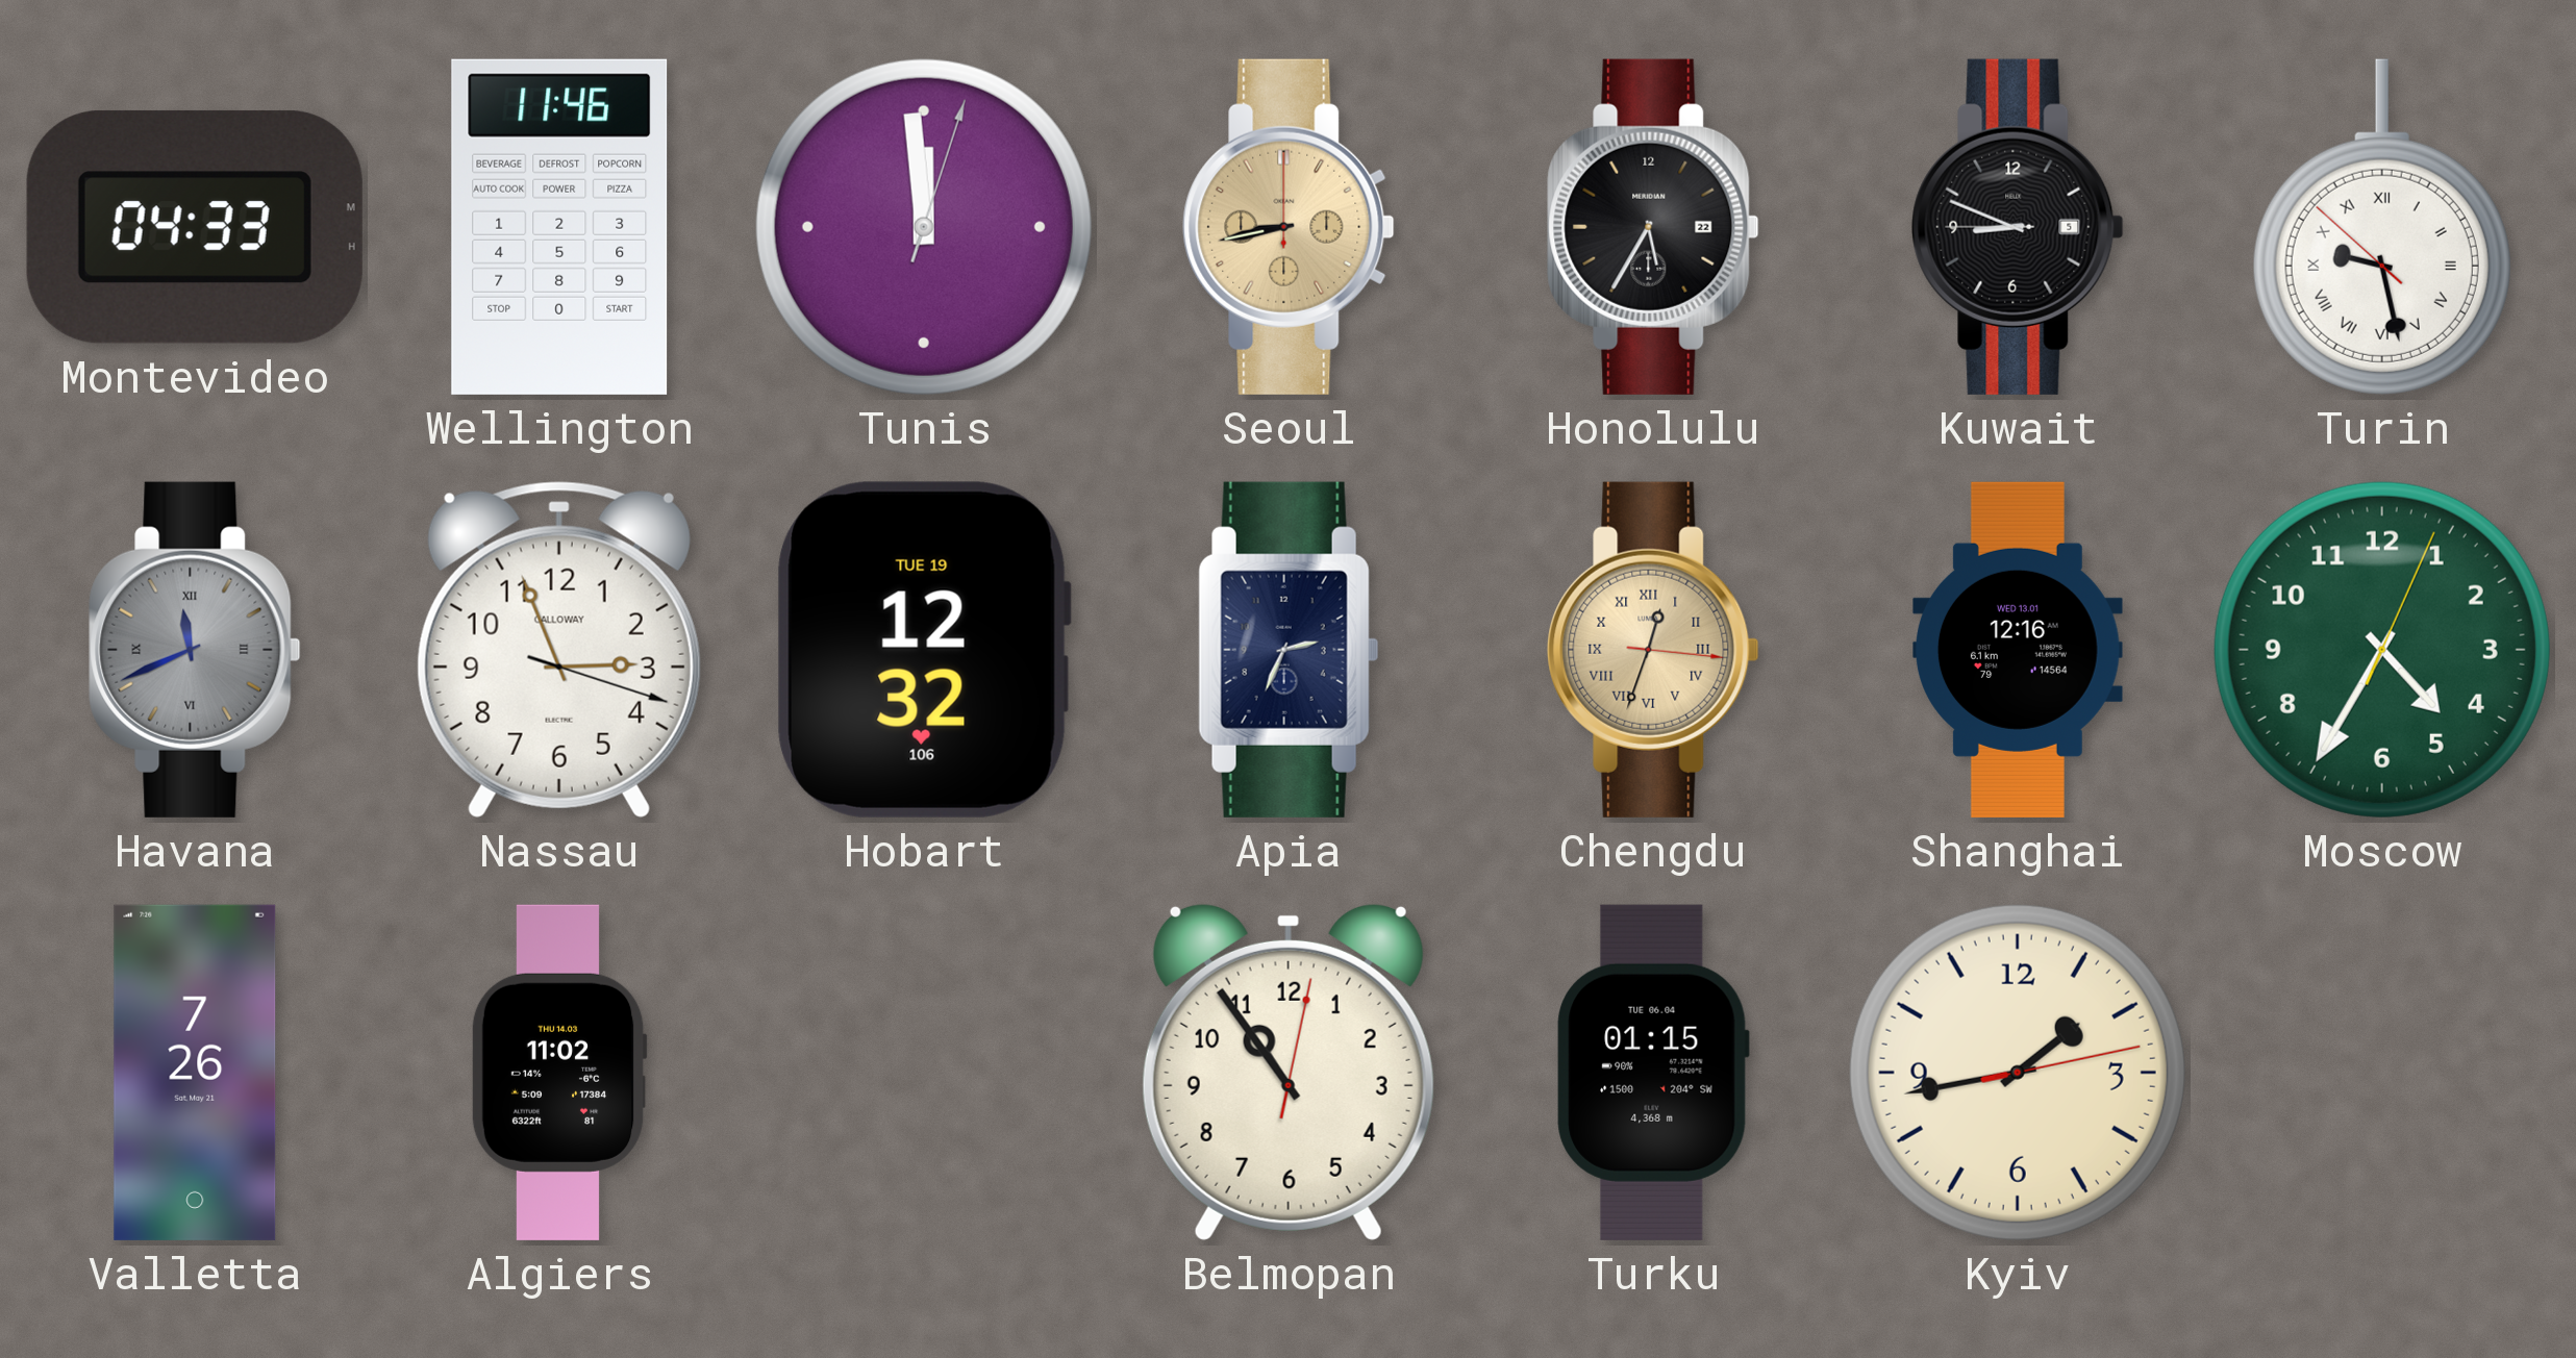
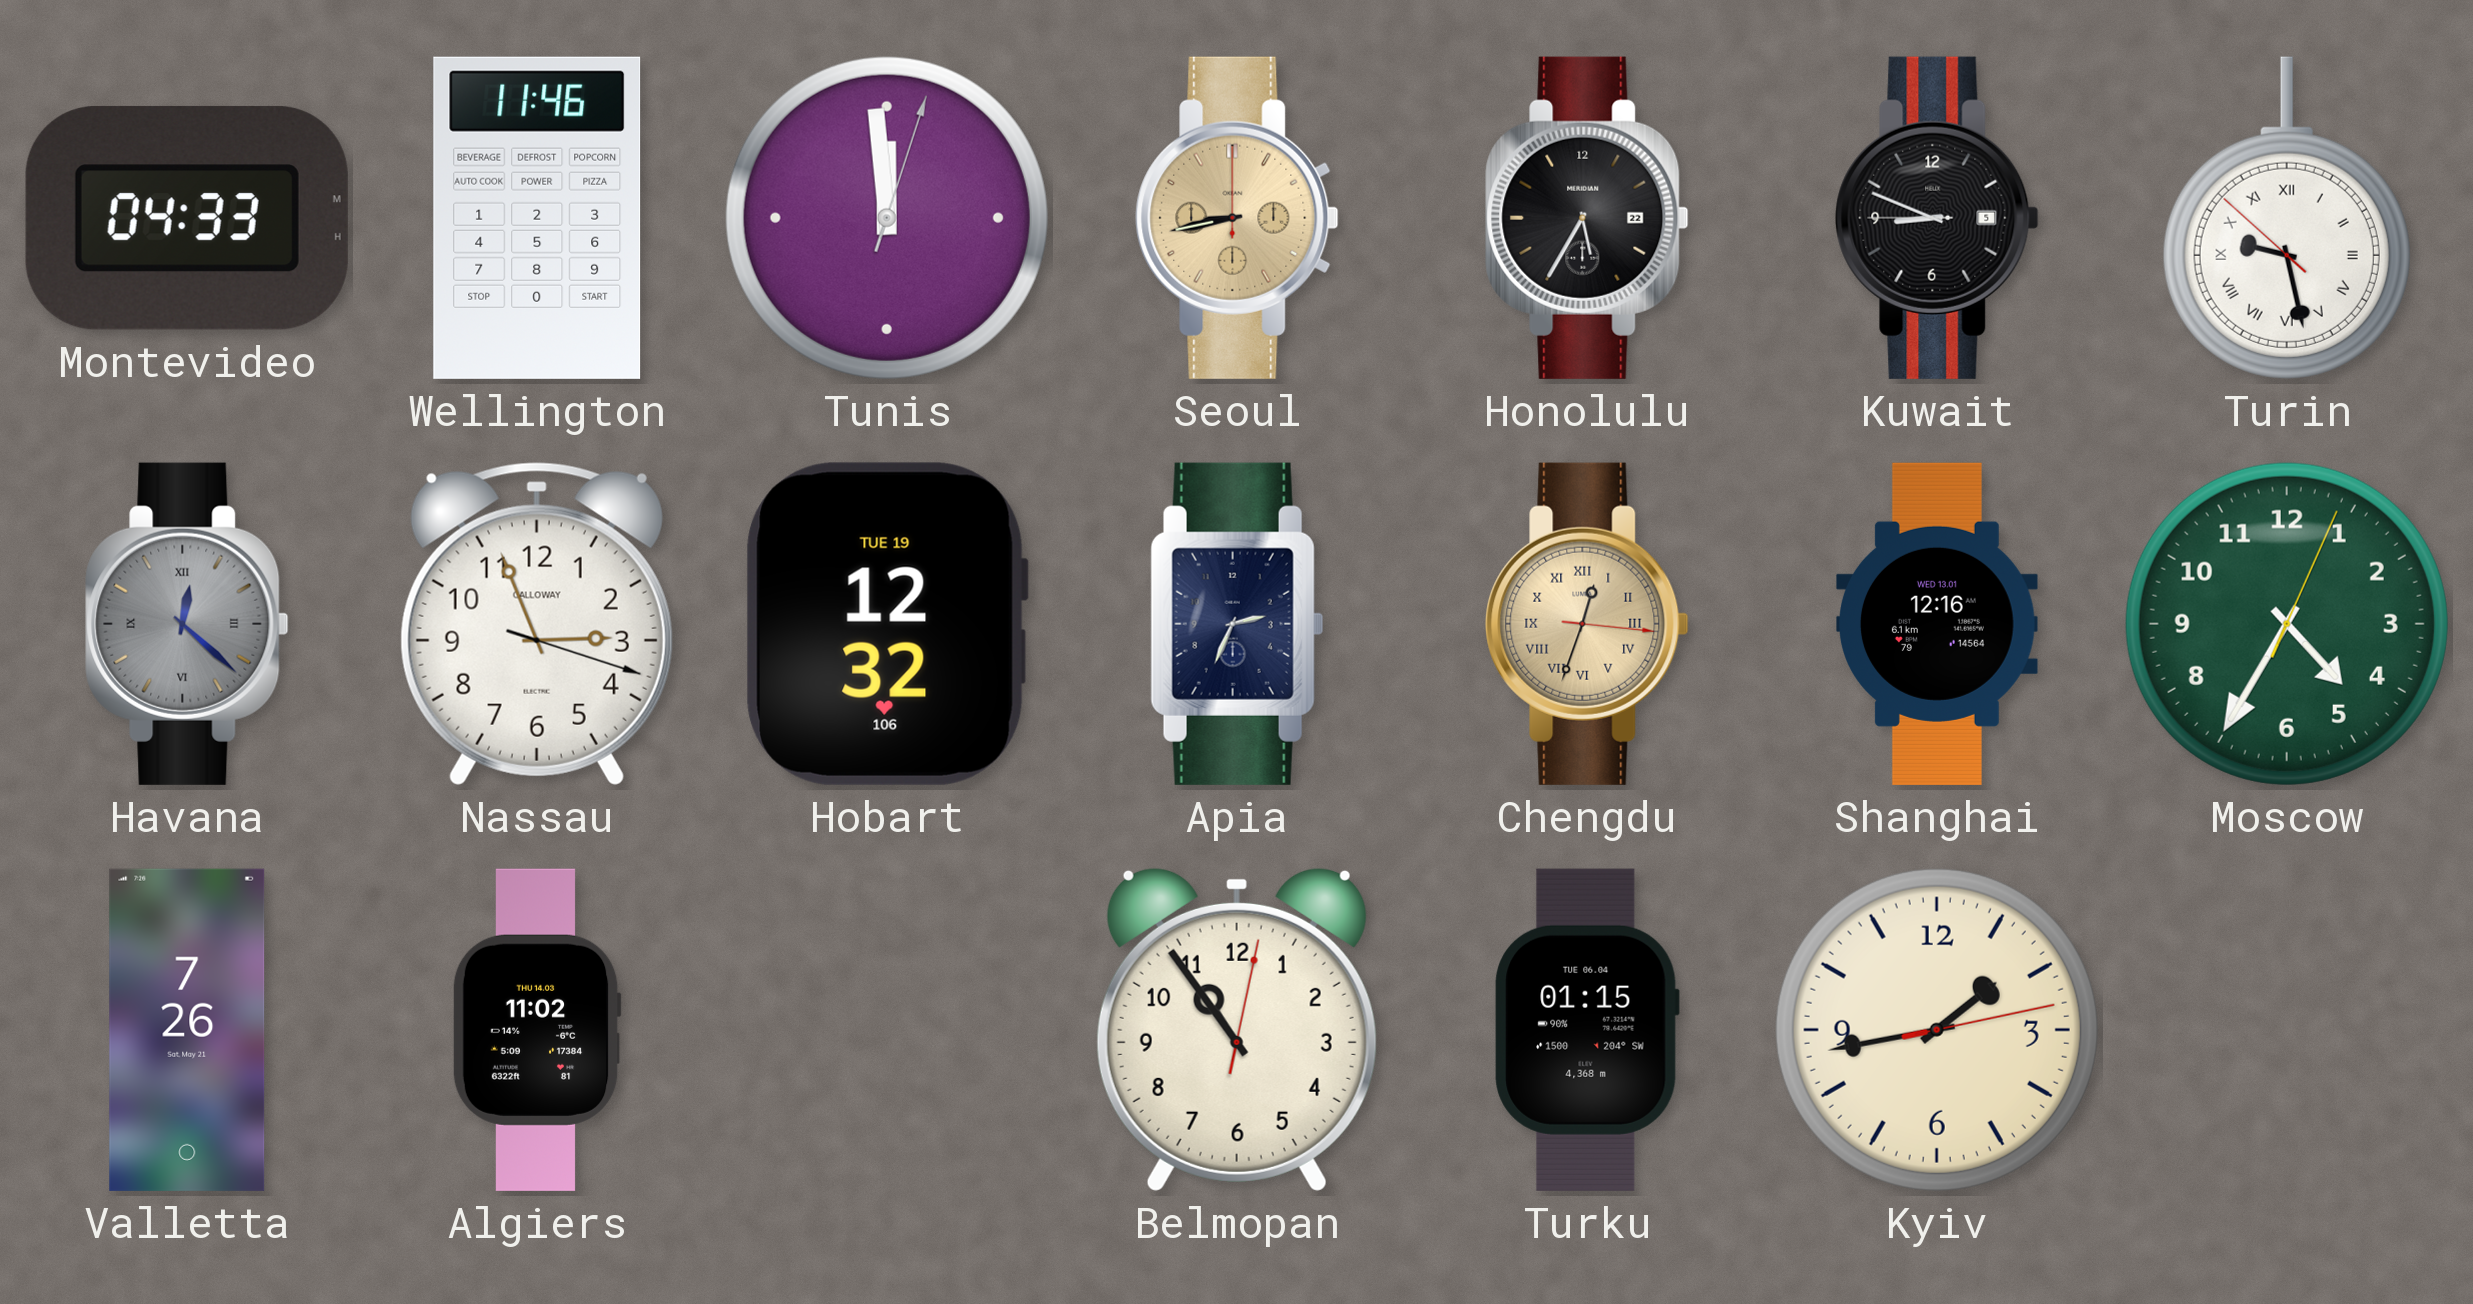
Havana: 11:41 -> 12:22
